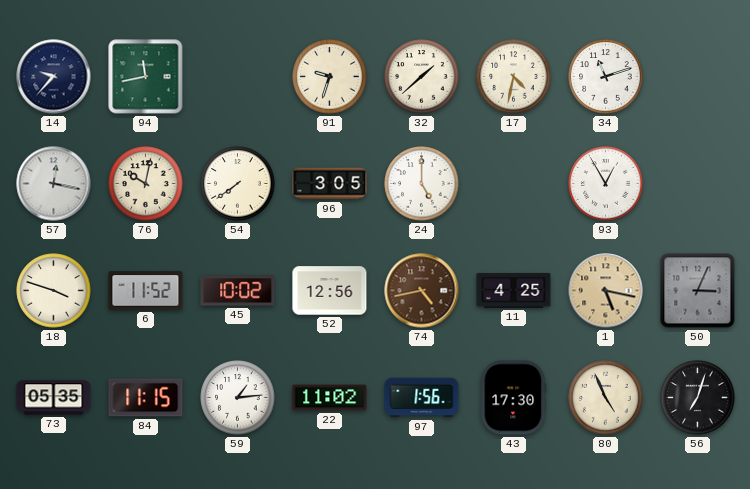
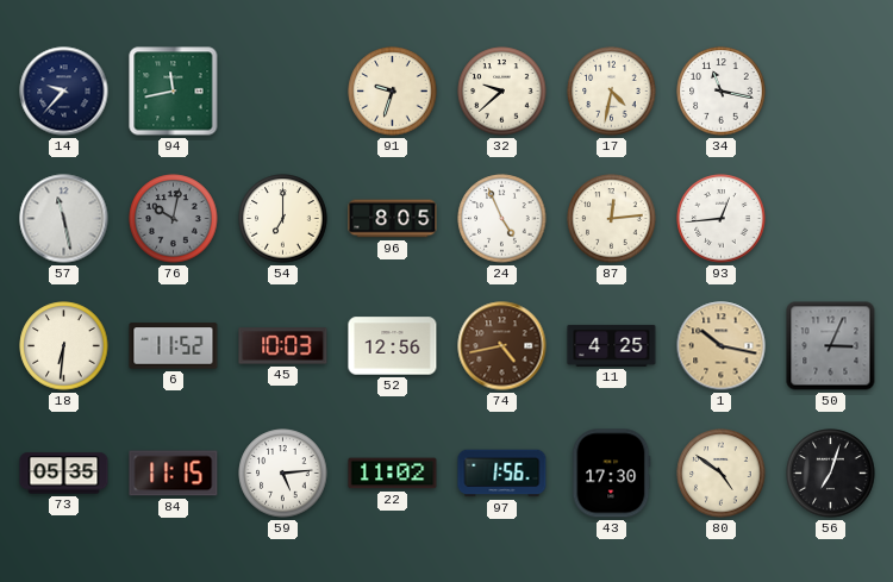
32: 1:38 -> 9:38
34: 11:12 -> 11:17
57: 12:17 -> 11:28
76 dial: cream -> grey
54: 7:39 -> 7:00
96: 3:05 -> 8:05
24: 5:00 -> 4:56
87: none -> 12:14
93: 12:55 -> 12:44
18: 3:48 -> 6:31
45: 10:02 -> 10:03
1: 5:17 -> 10:17
59: 1:14 -> 5:14
80: 4:56 -> 4:51
